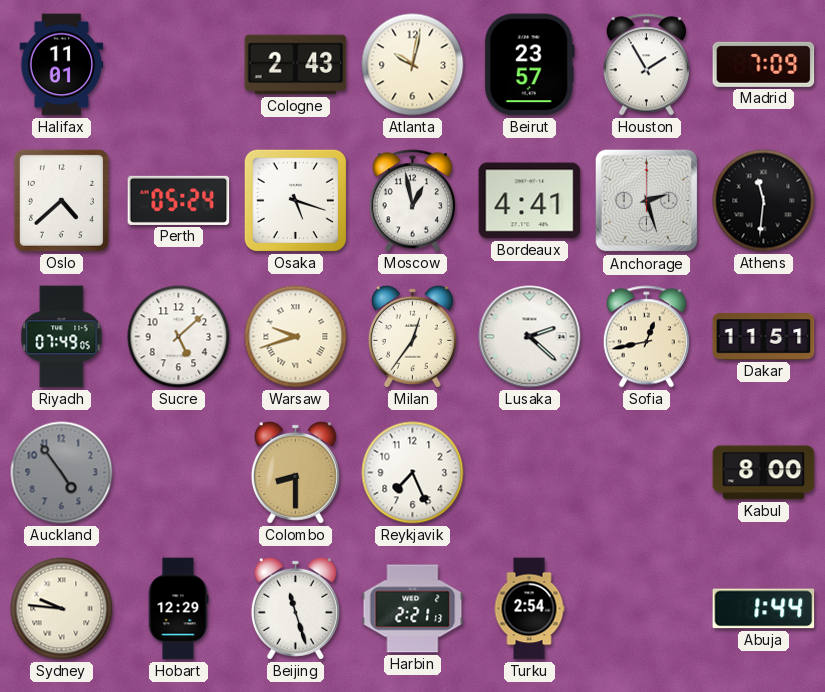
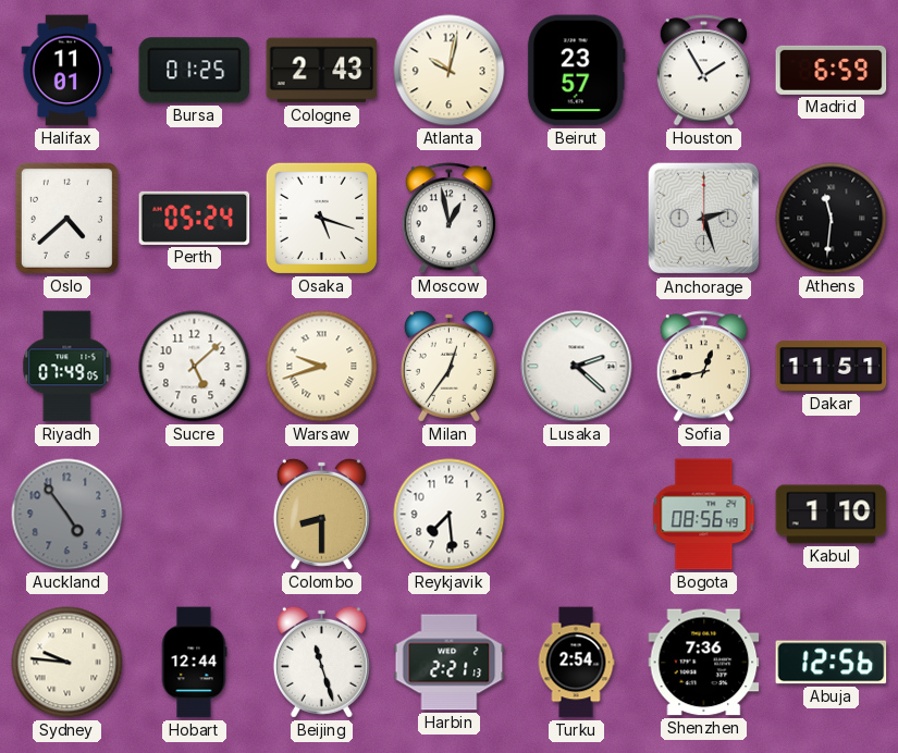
Bursa: none -> 01:25
Madrid: 7:09 -> 6:59
Bordeaux: 4:41 -> none
Reykjavik: 7:26 -> 7:29
Bogota: none -> 08:56
Kabul: 8:00 -> 1:10
Hobart: 12:29 -> 12:44
Shenzhen: none -> 7:36
Abuja: 1:44 -> 12:56
